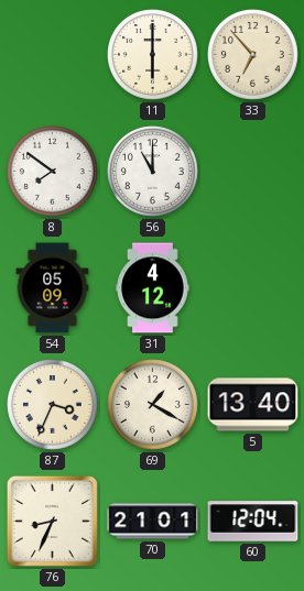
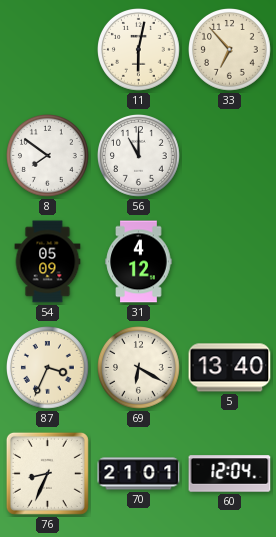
11: 6:00 -> 6:02
69: 1:20 -> 6:20
